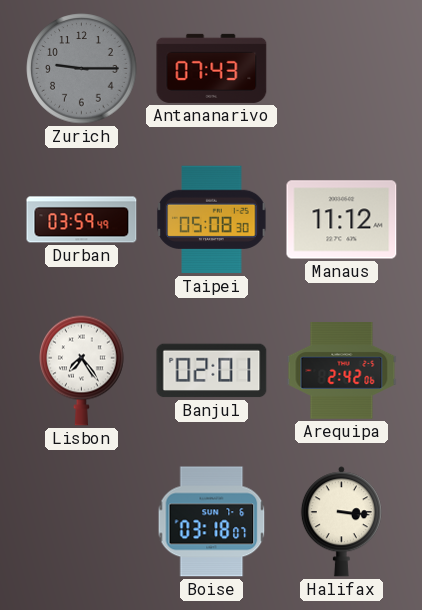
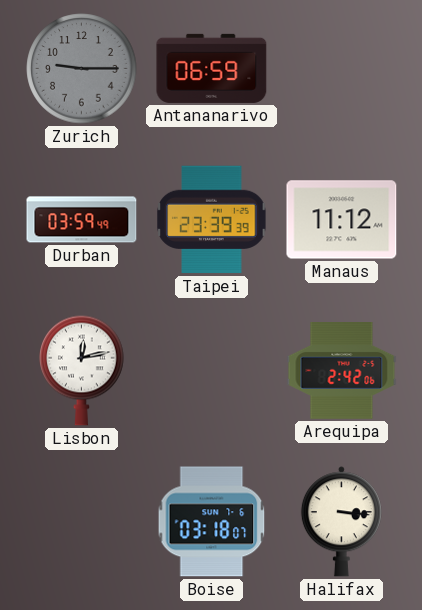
Antananarivo: 07:43 -> 06:59
Taipei: 05:08 -> 23:39
Lisbon: 7:24 -> 12:13
Banjul: 02:01 -> none
